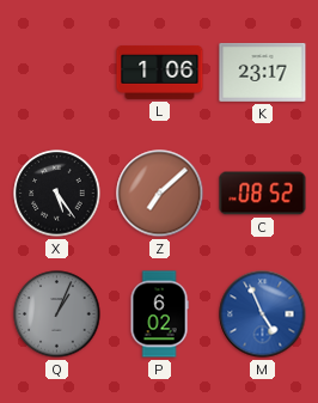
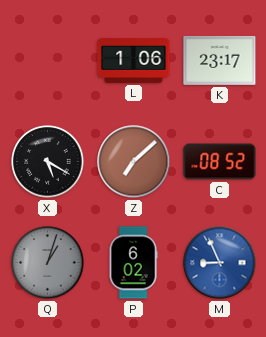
X: 5:24 -> 5:20
Q: 1:04 -> 1:03
M: 4:56 -> 8:56
